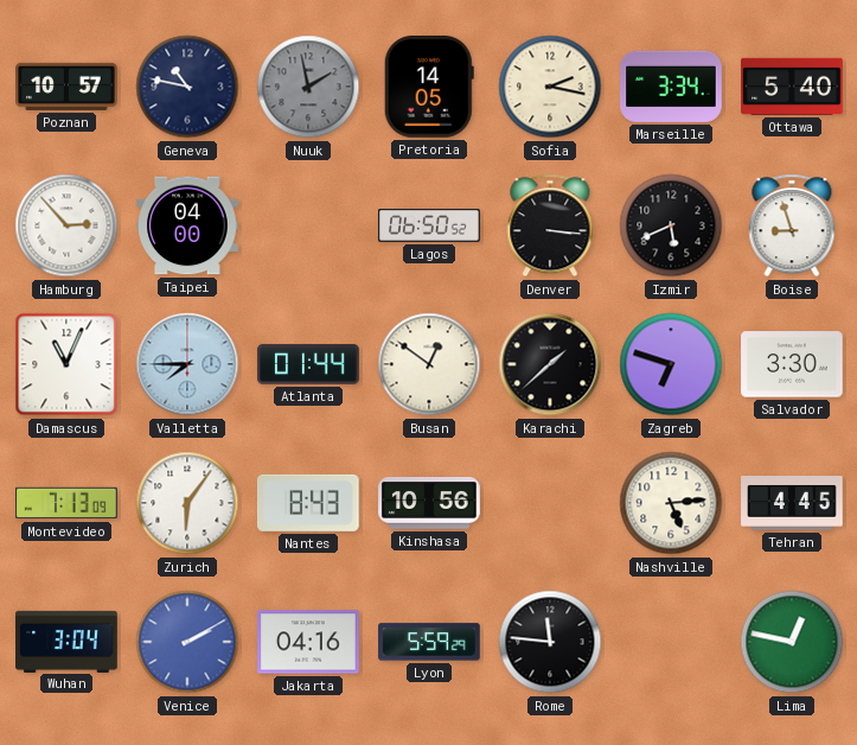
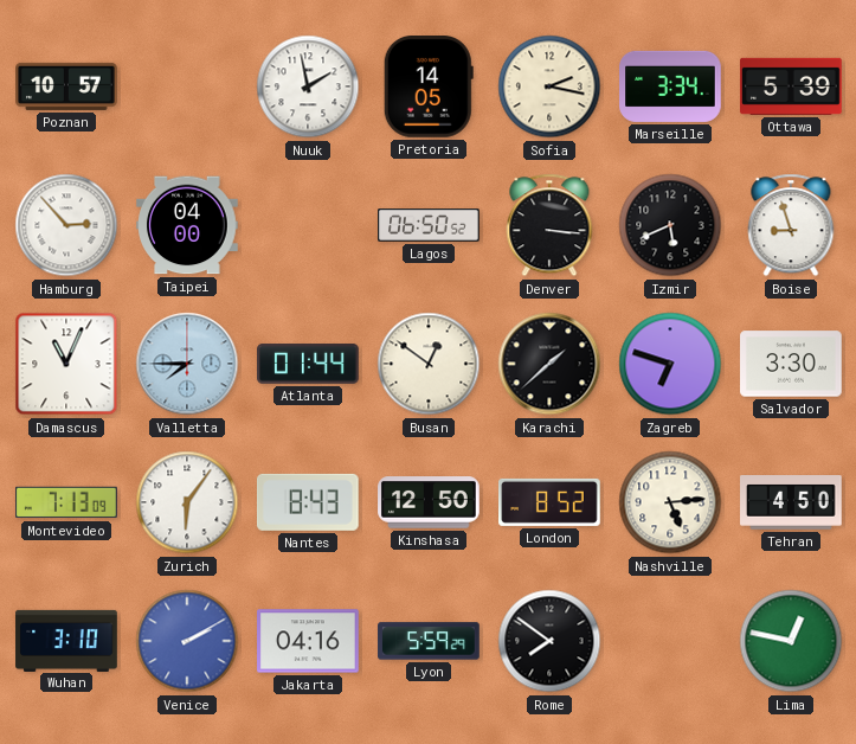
Geneva: 10:47 -> none
Nuuk dial: grey -> white
Ottawa: 5:40 -> 5:39
Kinshasa: 10:56 -> 12:50
London: none -> 8:52
Tehran: 4:45 -> 4:50
Wuhan: 3:04 -> 3:10
Rome: 11:46 -> 7:51
